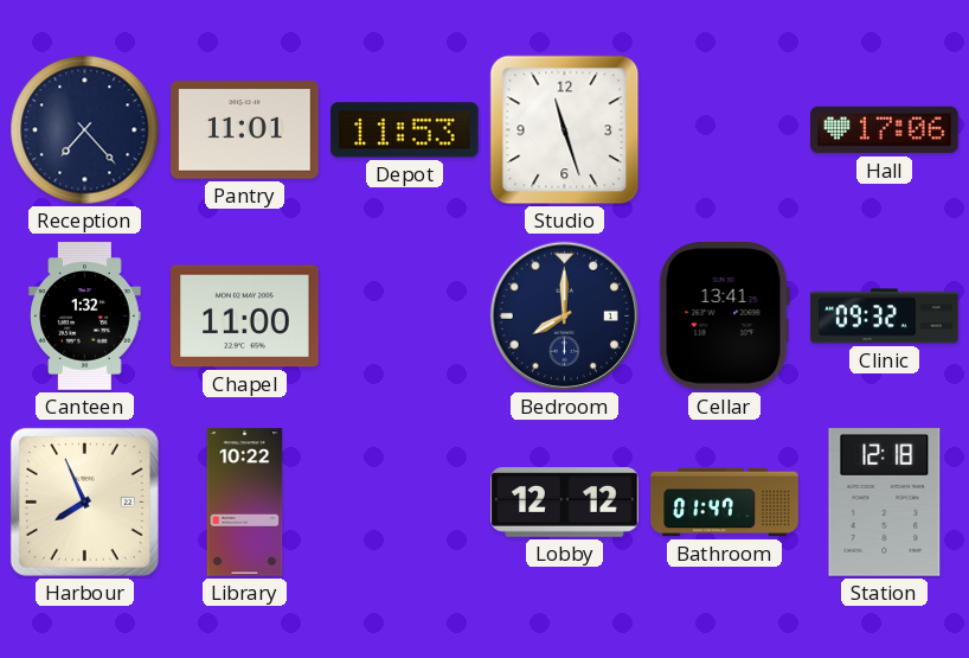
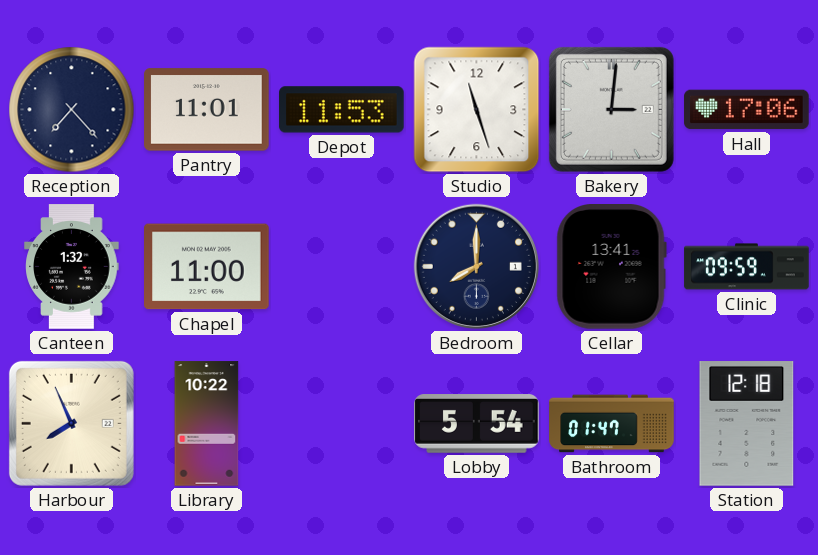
Bakery: none -> 3:01
Clinic: 09:32 -> 09:59
Lobby: 12:12 -> 5:54
